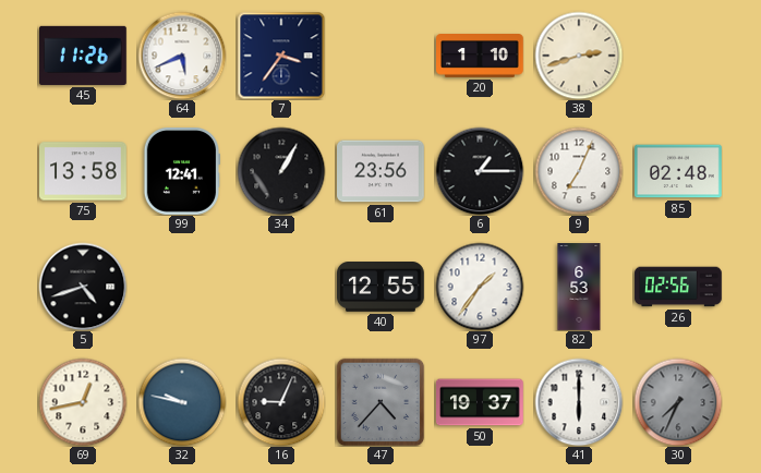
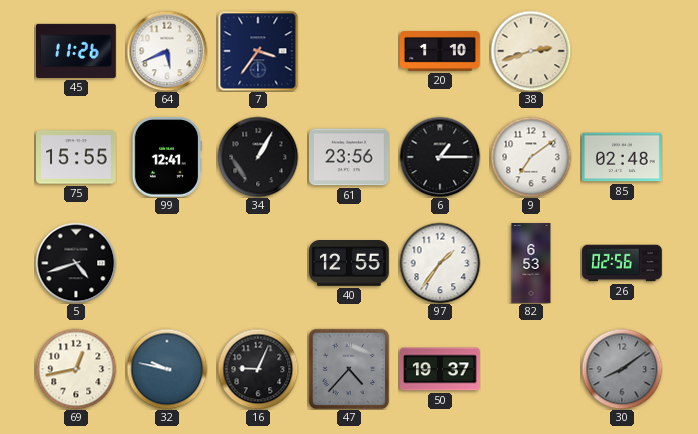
75: 13:58 -> 15:55
9: 7:04 -> 7:09
41: 6:00 -> none
30: 7:34 -> 8:09
